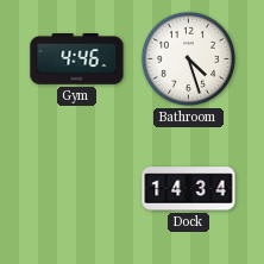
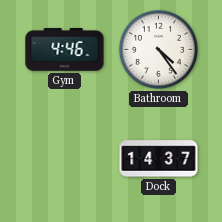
Bathroom: 4:27 -> 4:24
Dock: 14:34 -> 14:37
